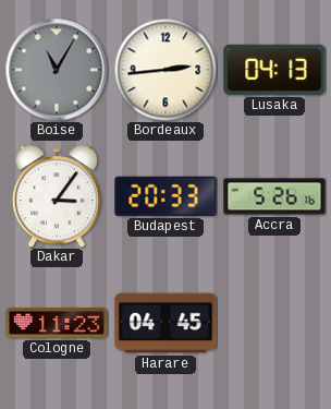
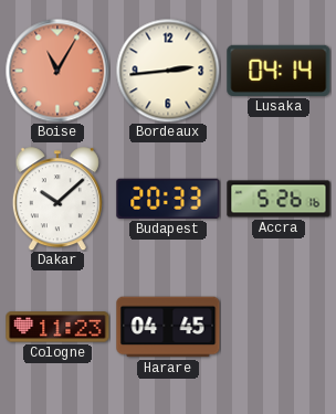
Boise dial: grey -> salmon
Lusaka: 04:13 -> 04:14
Dakar: 3:06 -> 10:08
